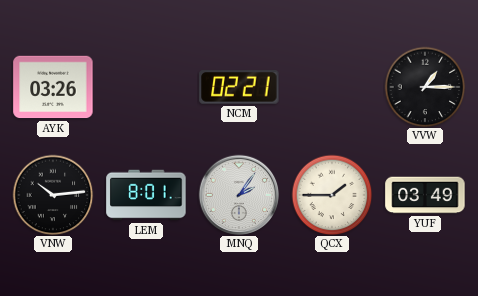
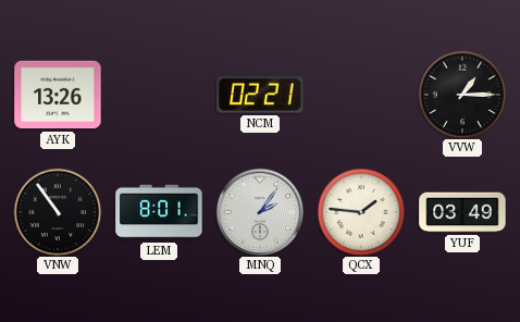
AYK: 03:26 -> 13:26
VNW: 10:14 -> 10:54
QCX: 1:45 -> 1:46
